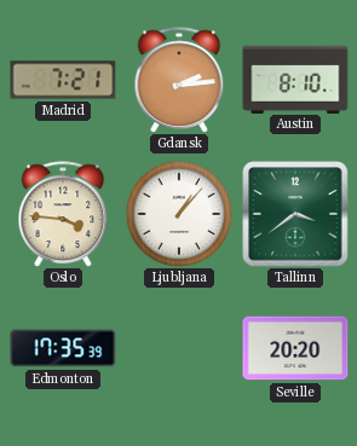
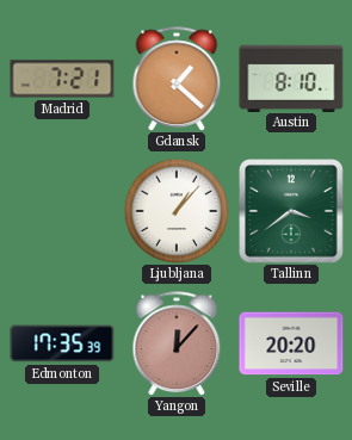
Gdansk: 2:14 -> 1:22
Oslo: 3:46 -> none
Yangon: none -> 12:07
